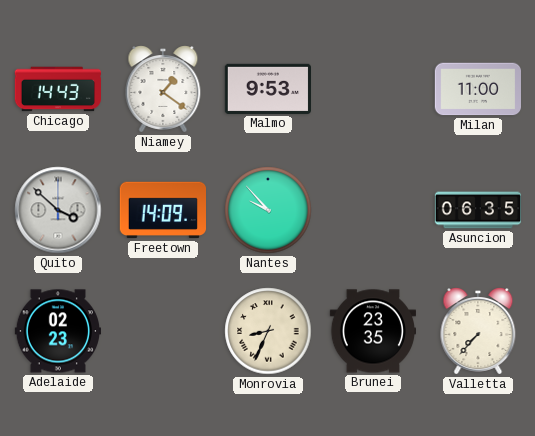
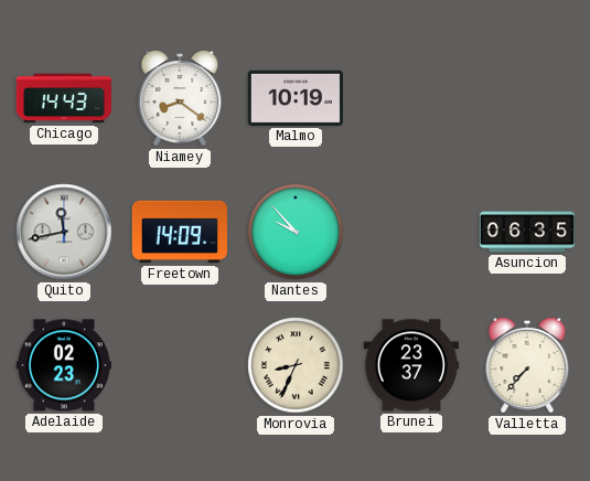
Niamey: 1:21 -> 8:21
Malmo: 9:53 -> 10:19
Milan: 11:00 -> none
Quito: 3:52 -> 11:43
Brunei: 23:35 -> 23:37
